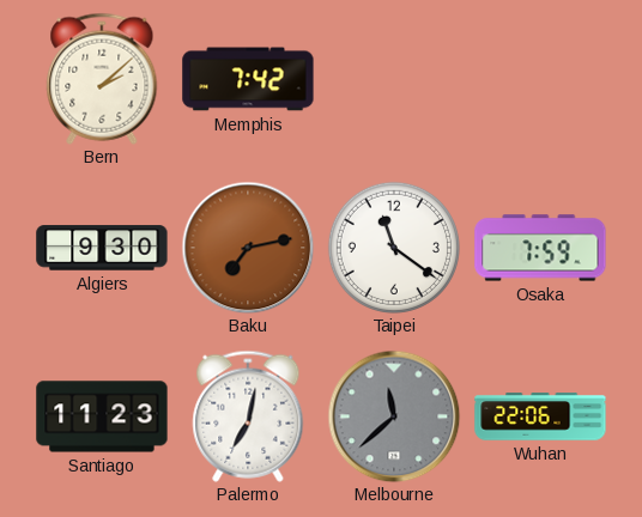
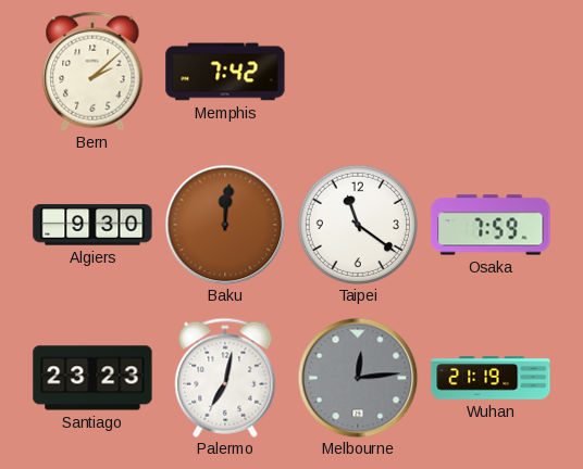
Baku: 7:13 -> 12:01
Santiago: 11:23 -> 23:23
Melbourne: 11:38 -> 12:14
Wuhan: 22:06 -> 21:19
